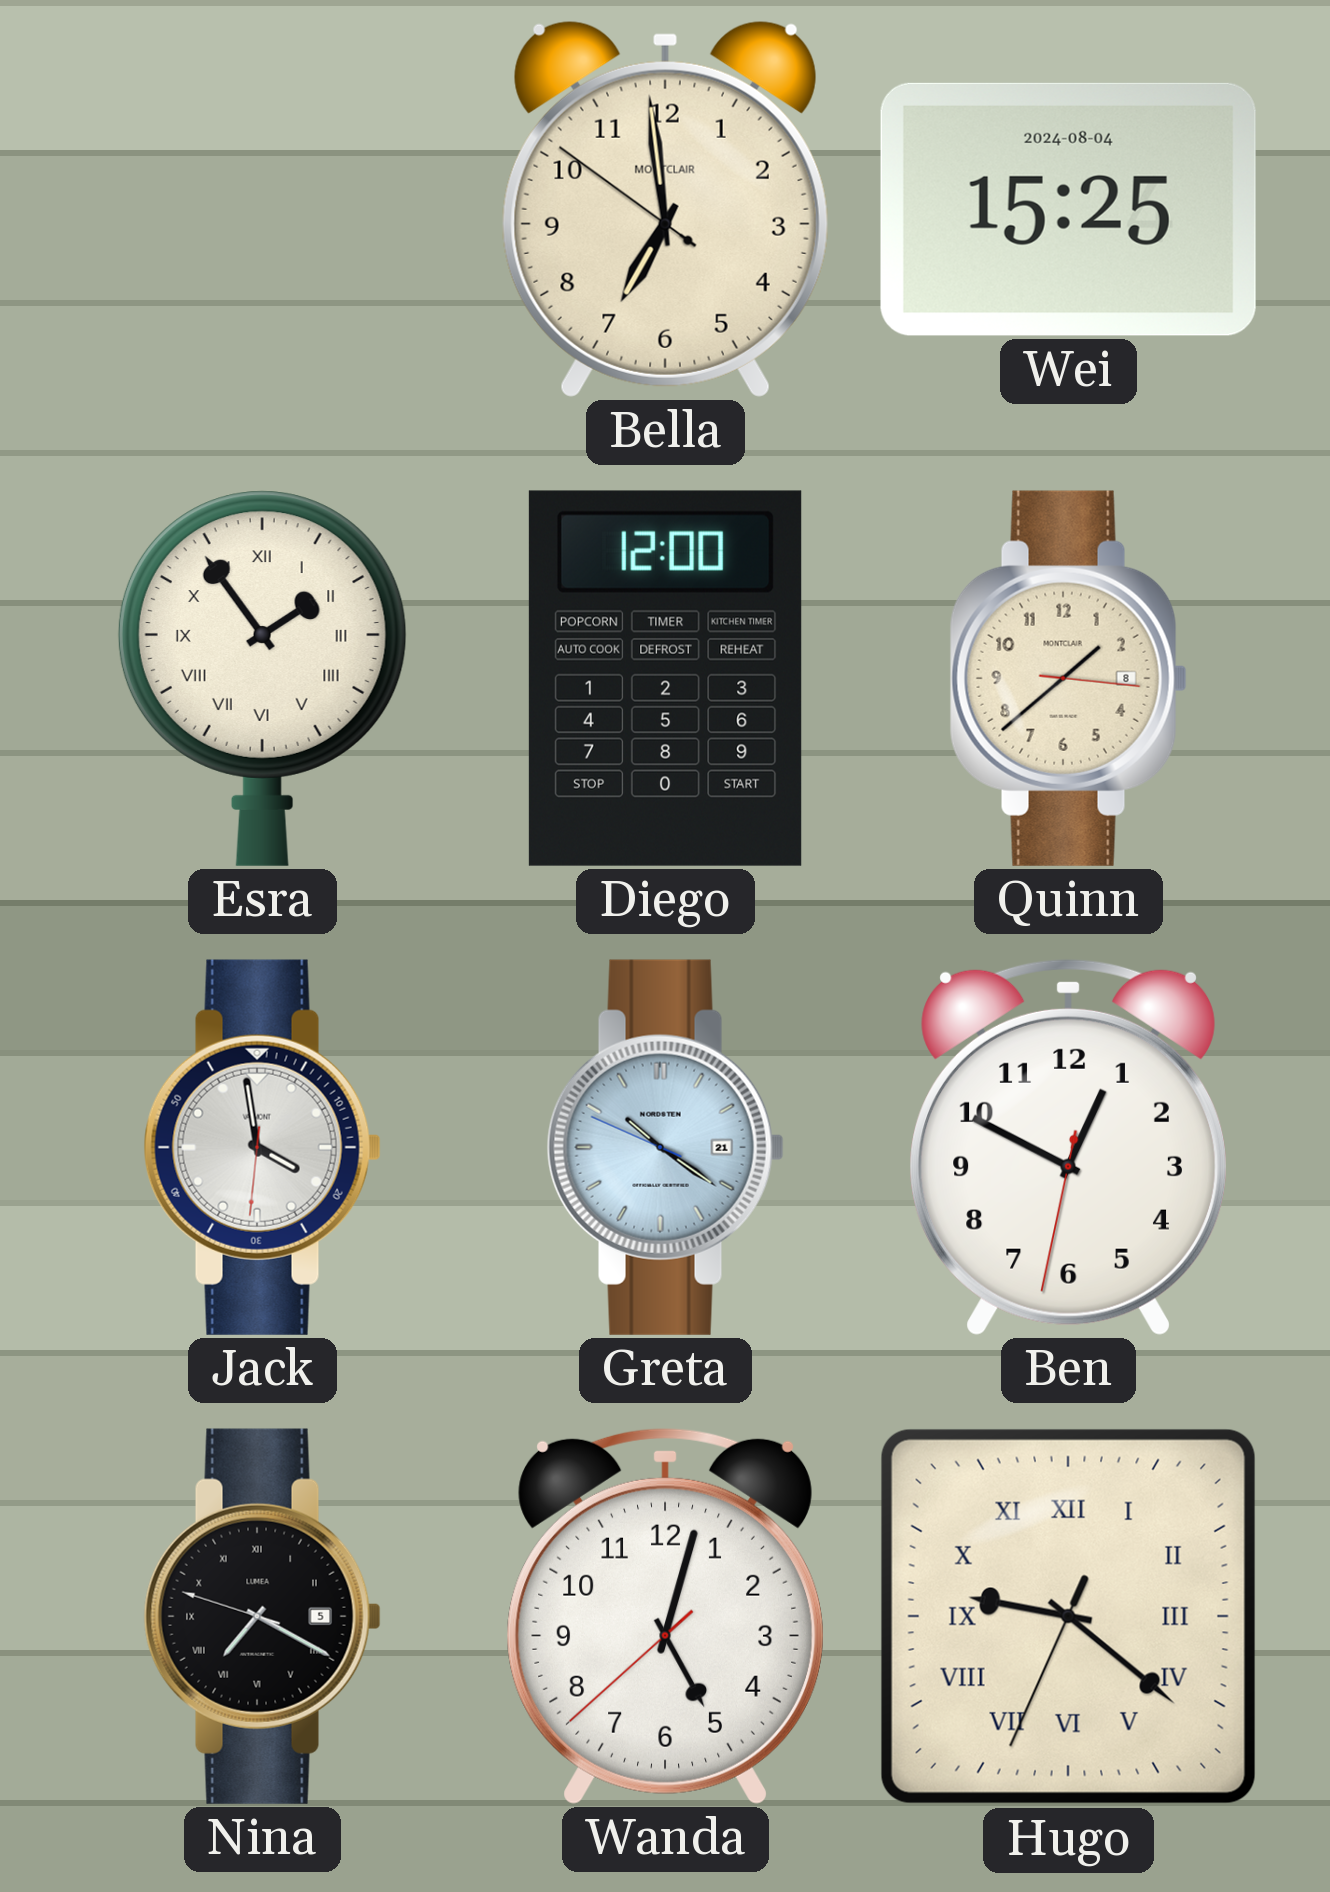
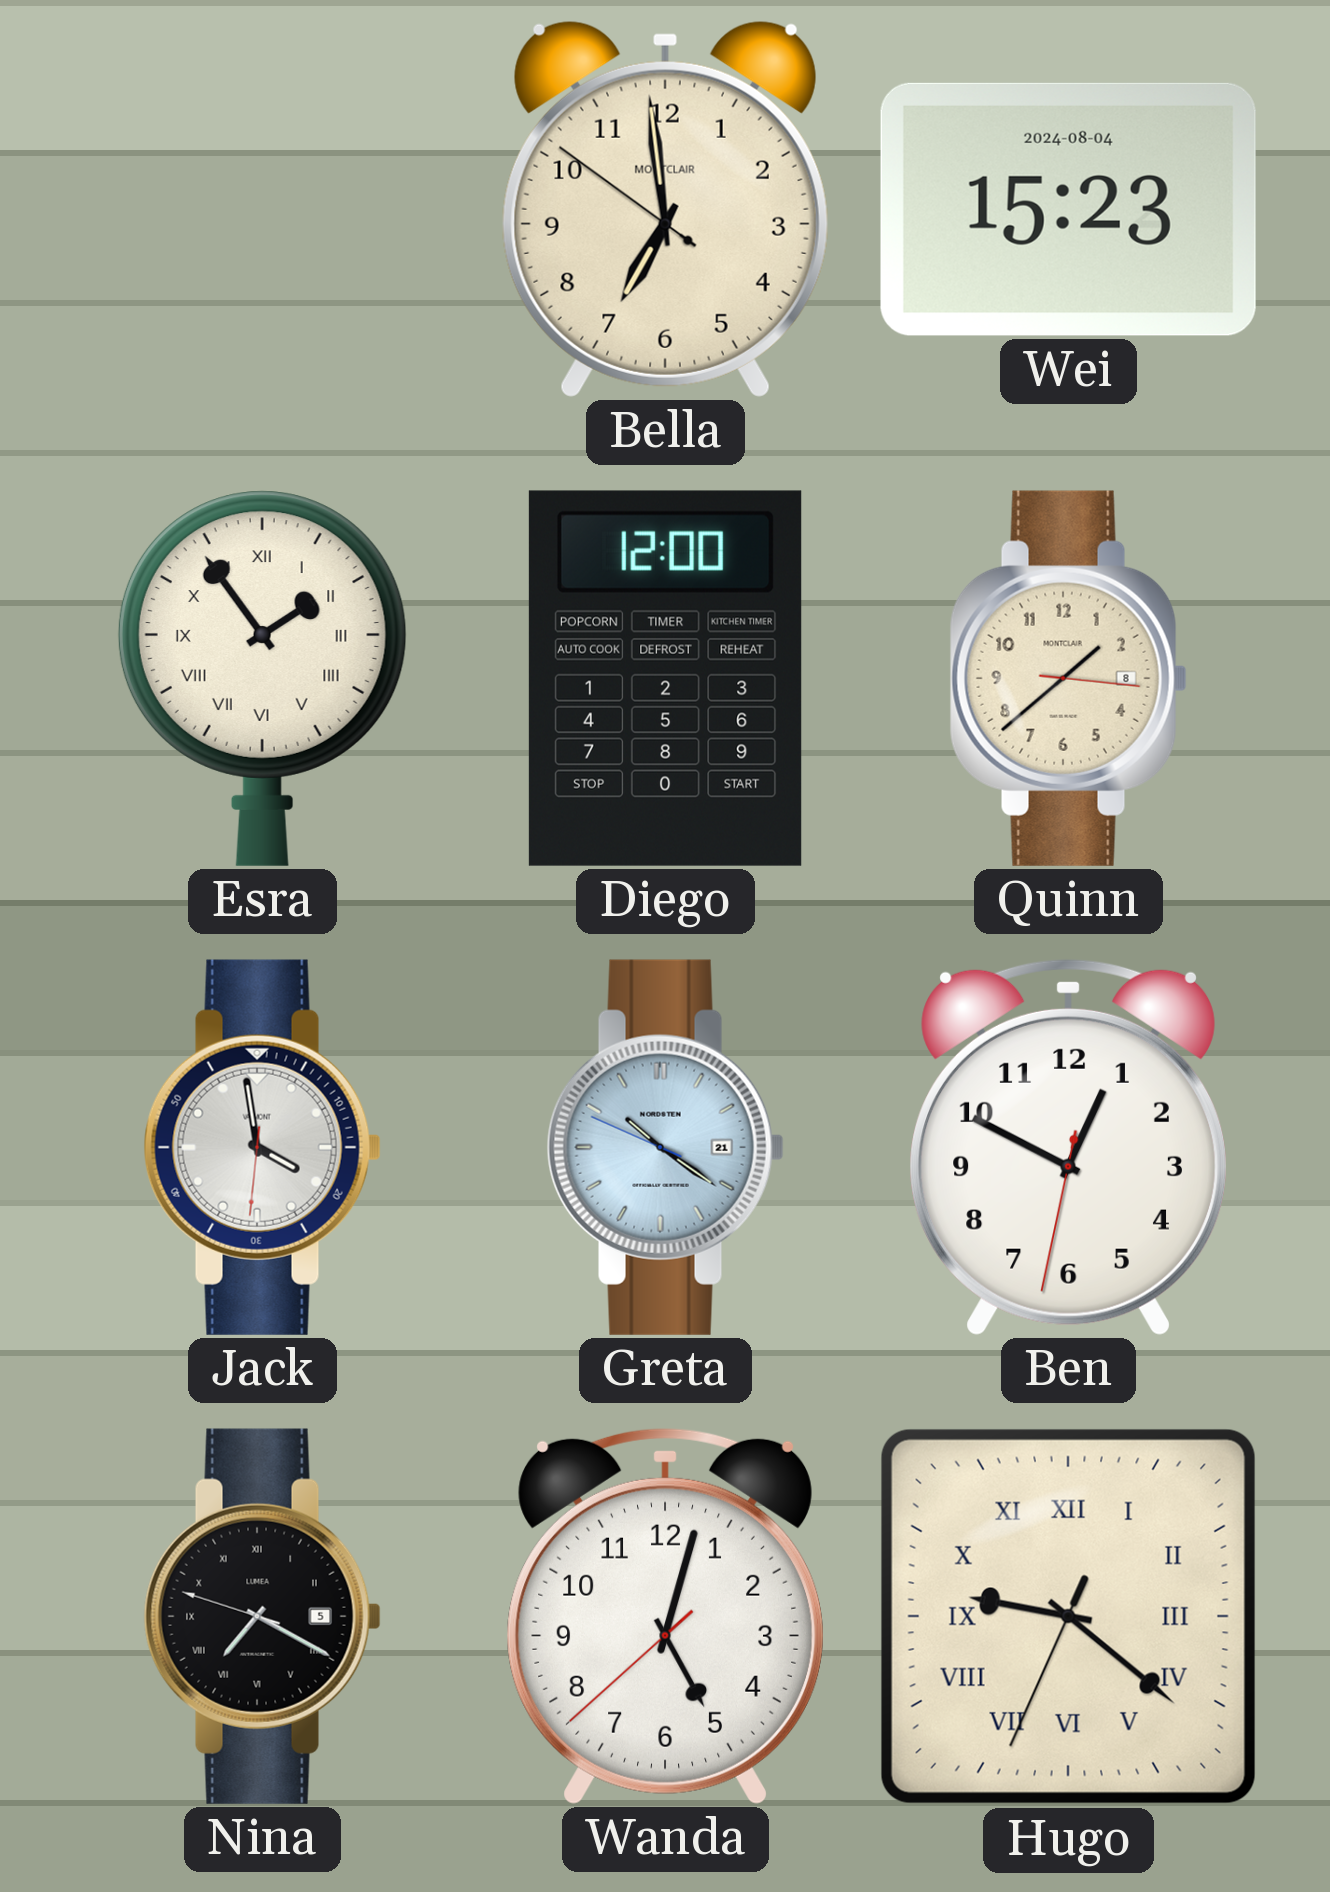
Wei: 15:25 -> 15:23
